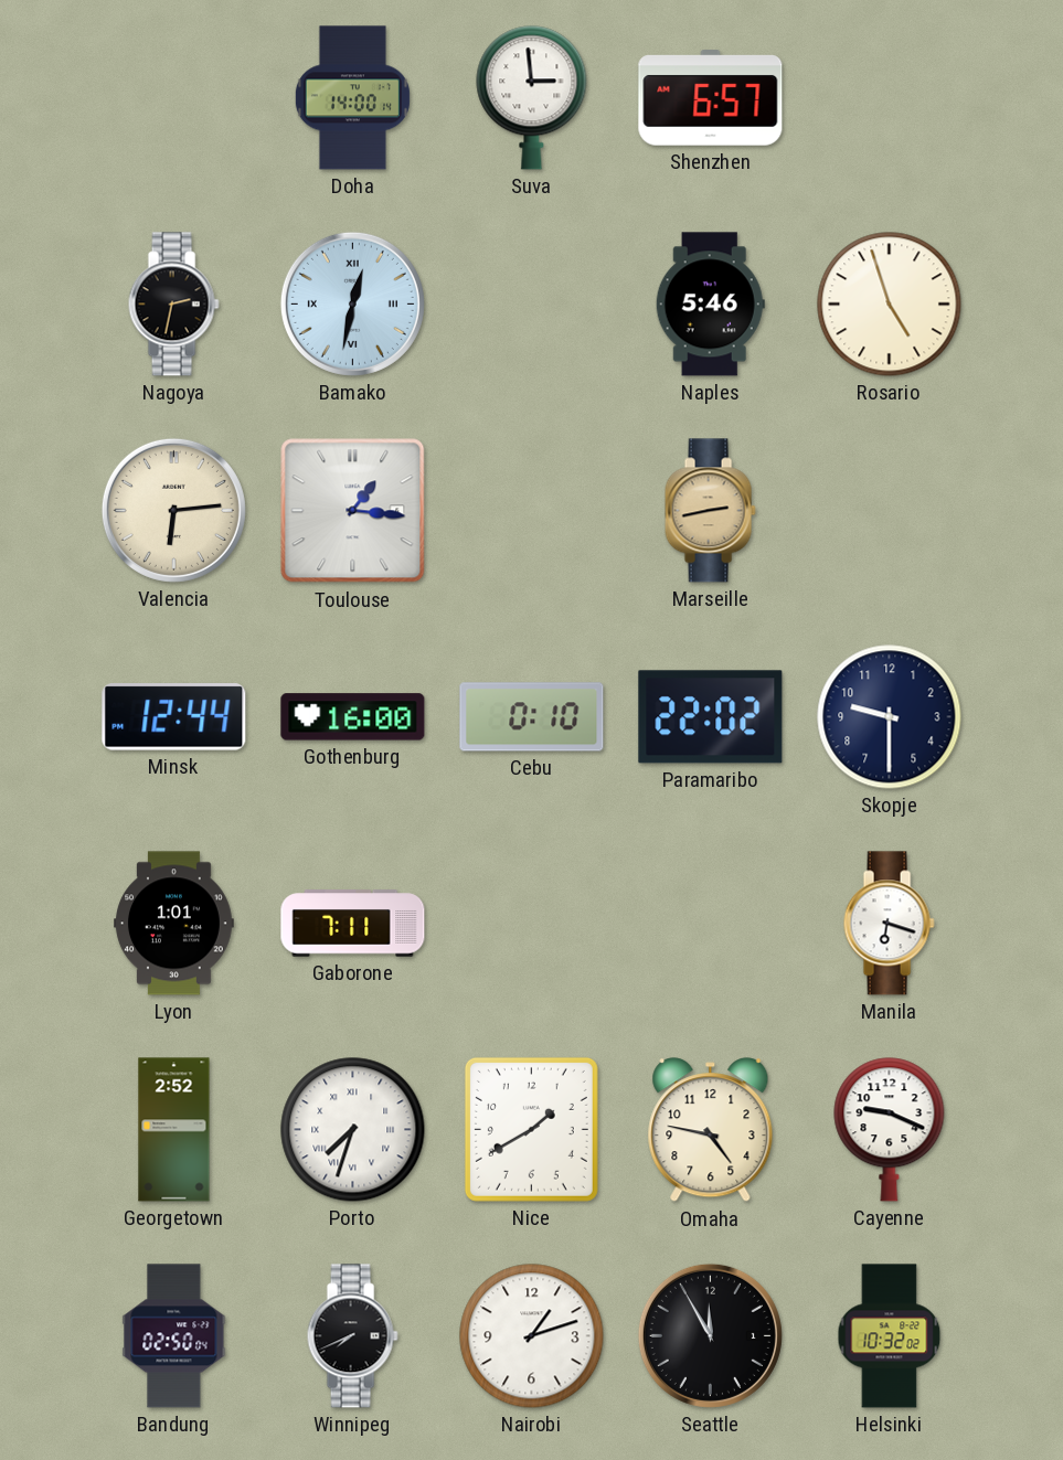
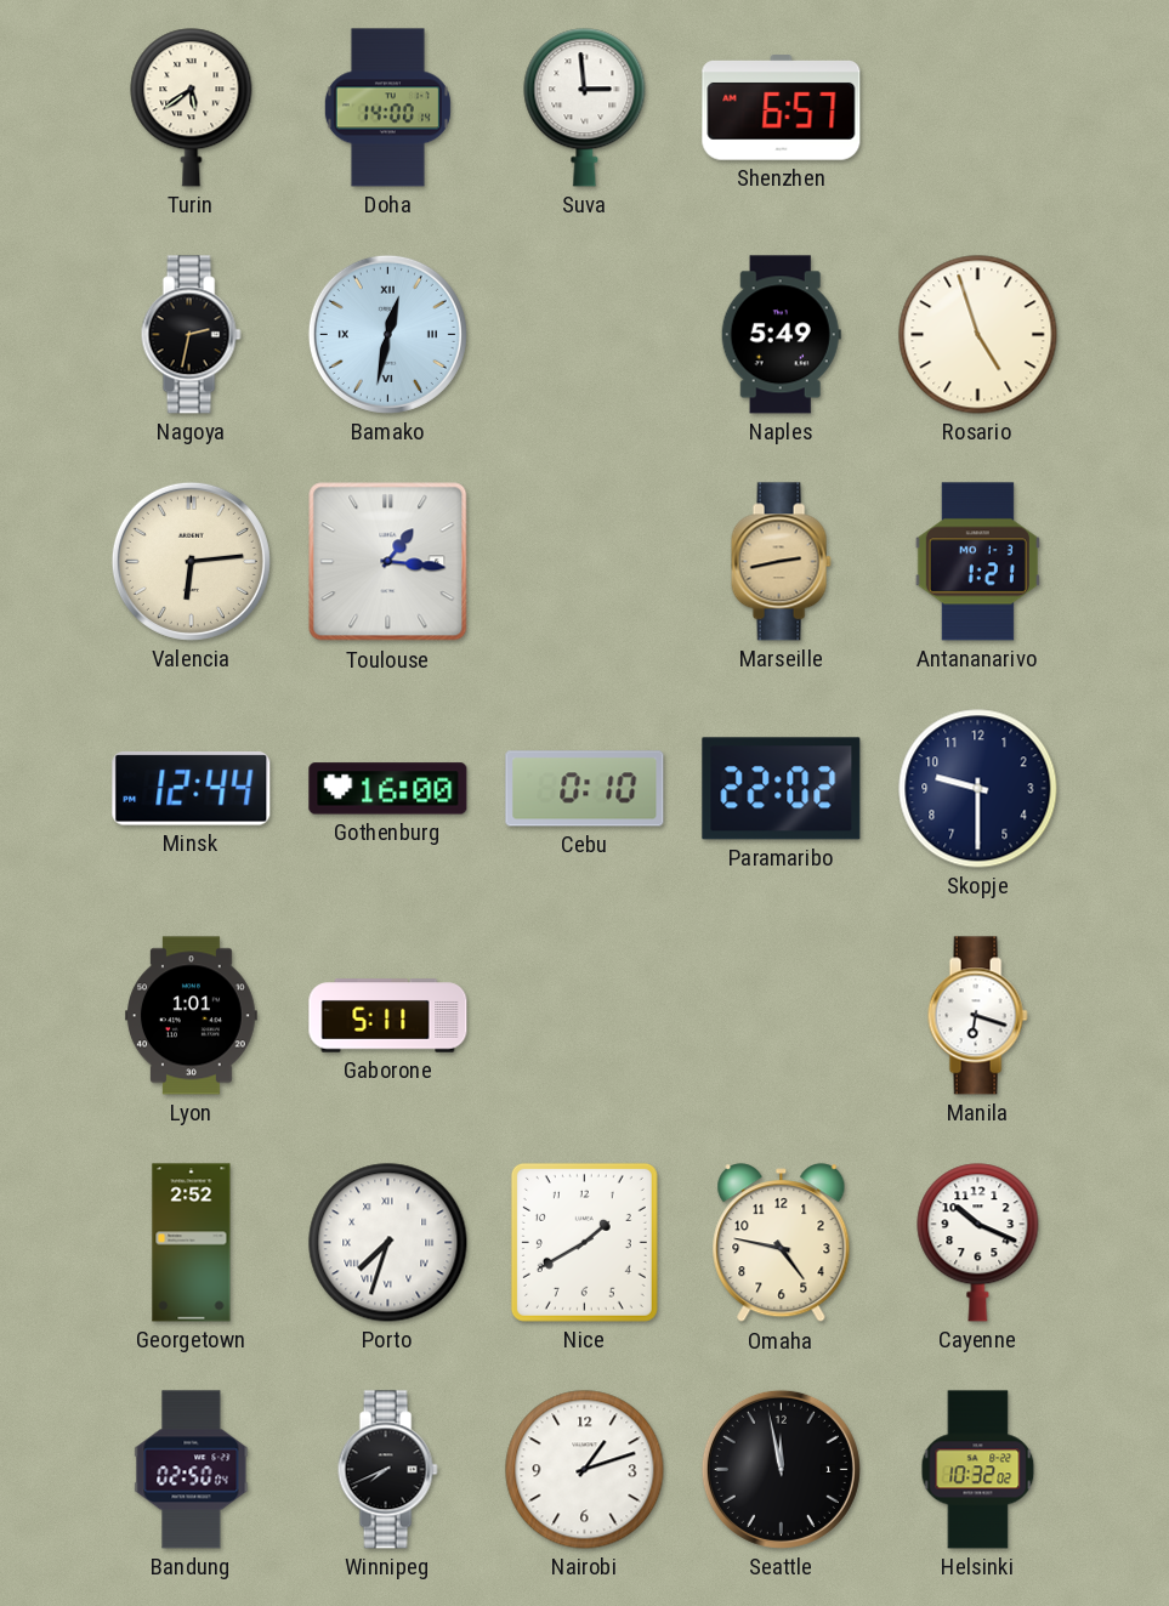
Turin: none -> 5:39
Naples: 5:46 -> 5:49
Antananarivo: none -> 1:21
Gaborone: 7:11 -> 5:11
Cayenne: 9:19 -> 10:19
Seattle: 11:55 -> 11:58
